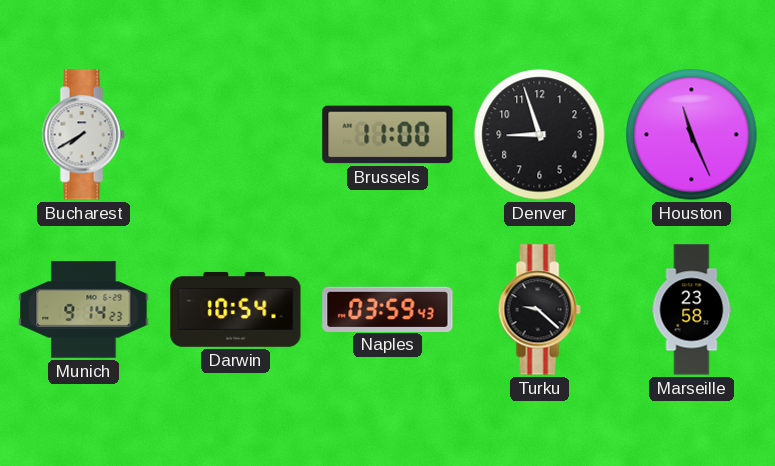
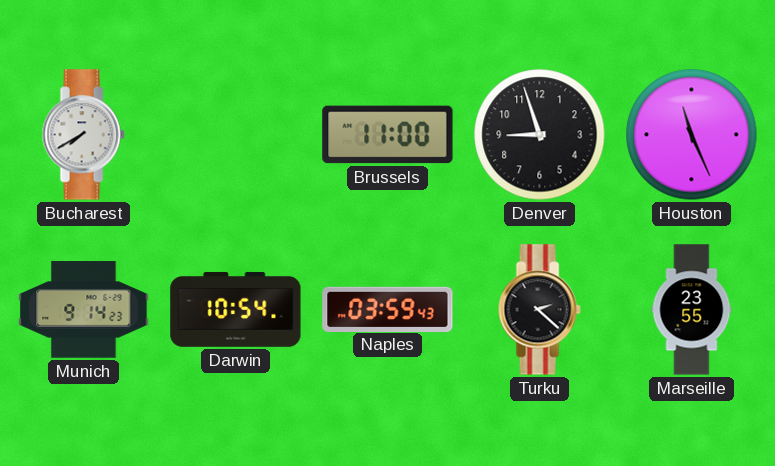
Turku: 9:22 -> 2:22
Marseille: 23:58 -> 23:55
